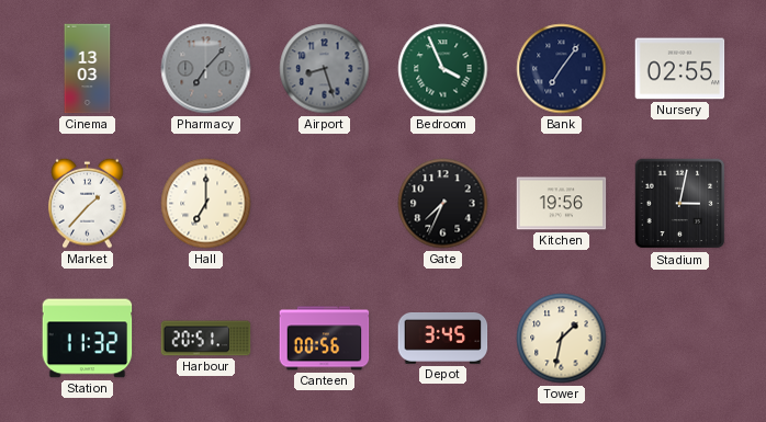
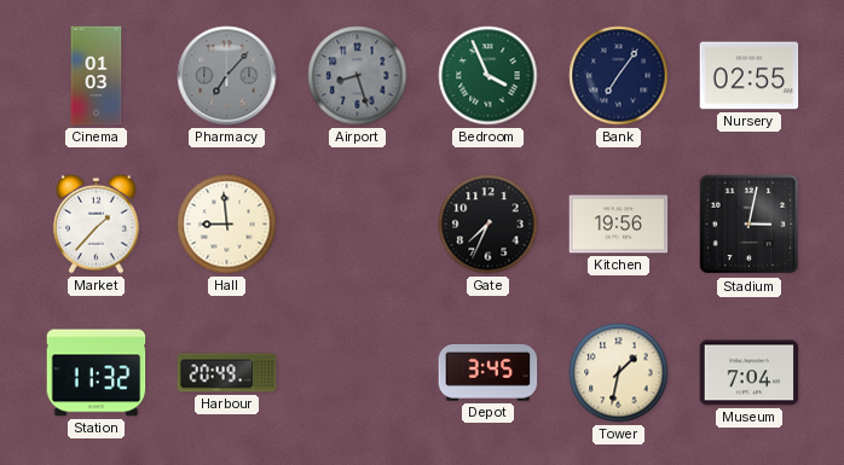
Cinema: 13:03 -> 01:03
Hall: 7:00 -> 8:59
Harbour: 20:51 -> 20:49
Canteen: 00:56 -> none
Museum: none -> 7:04
